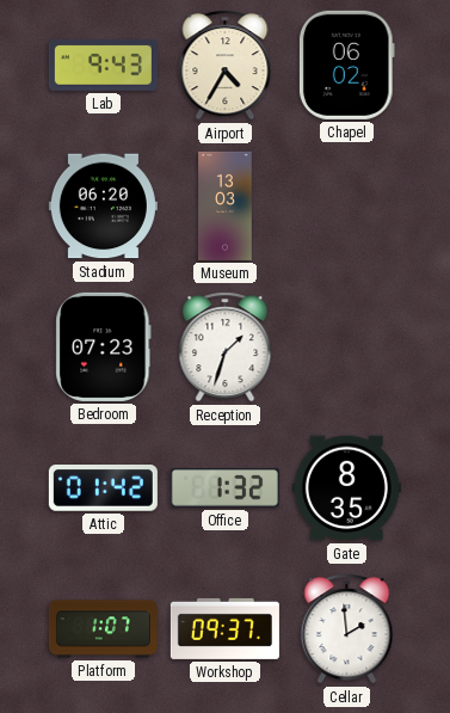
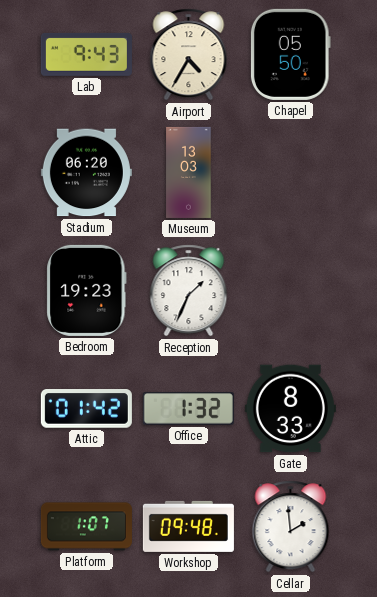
Chapel: 06:02 -> 05:50
Bedroom: 07:23 -> 19:23
Reception: 1:33 -> 1:34
Gate: 8:35 -> 8:33
Workshop: 09:37 -> 09:48
